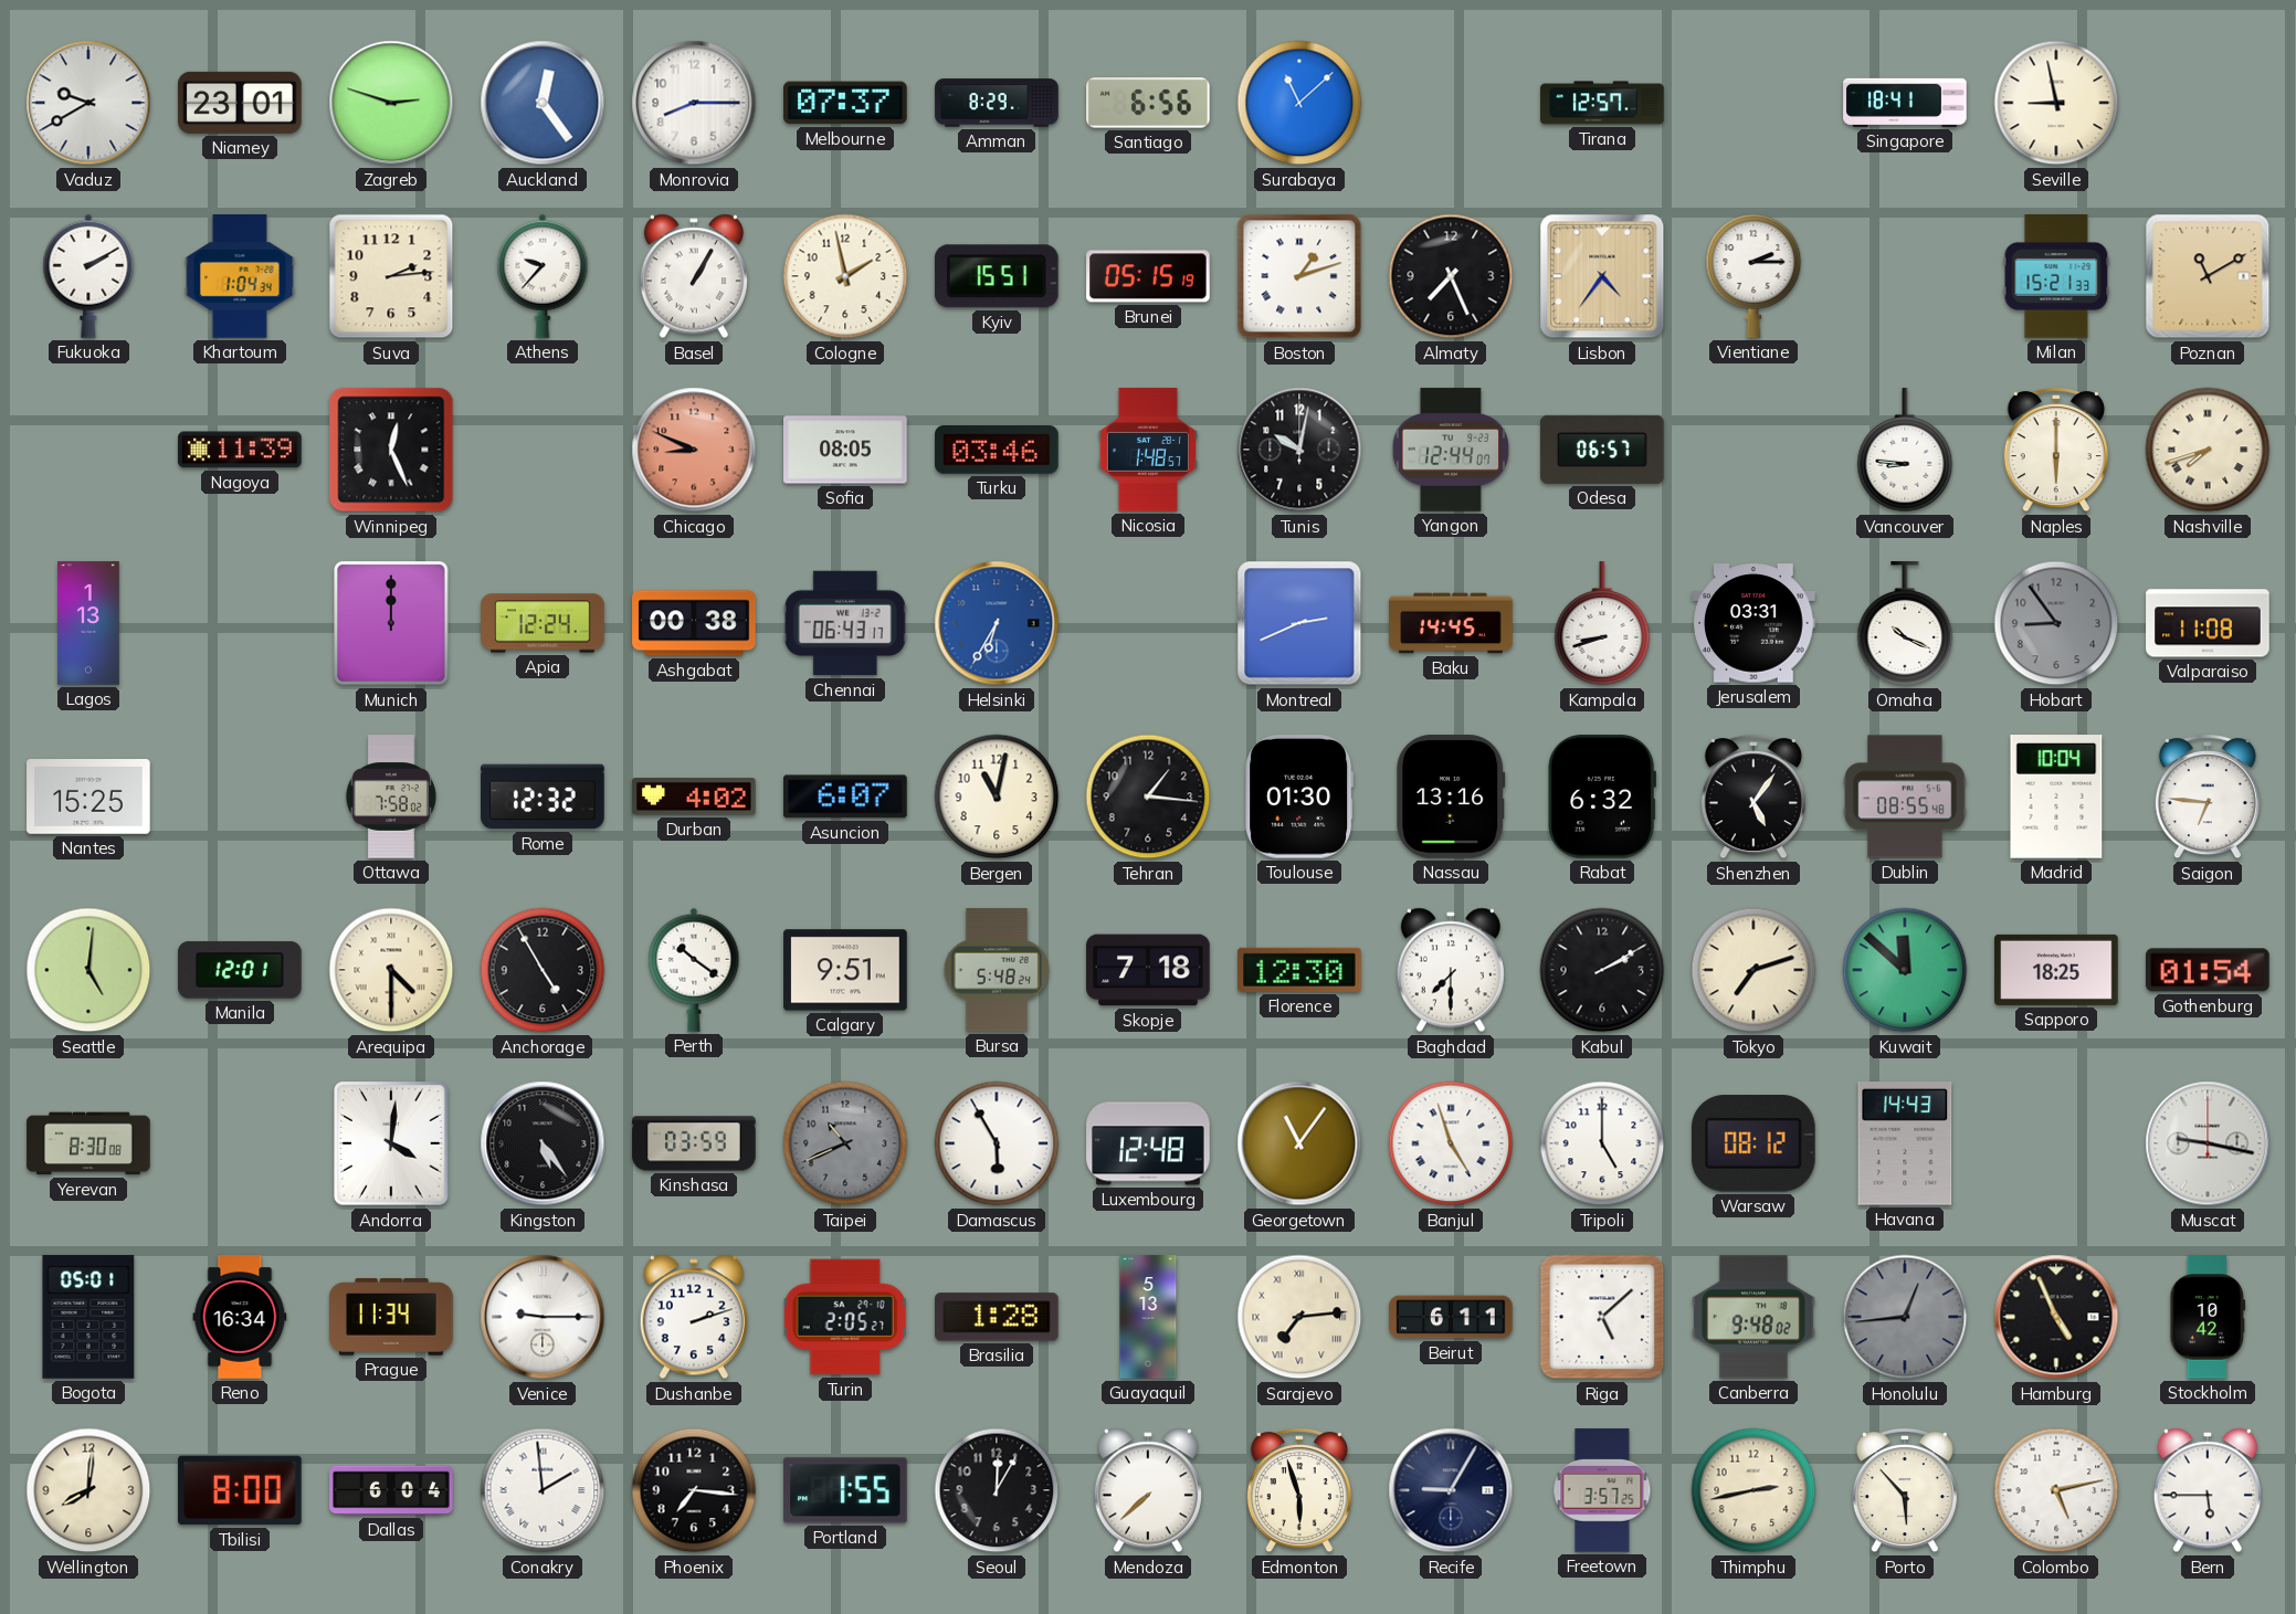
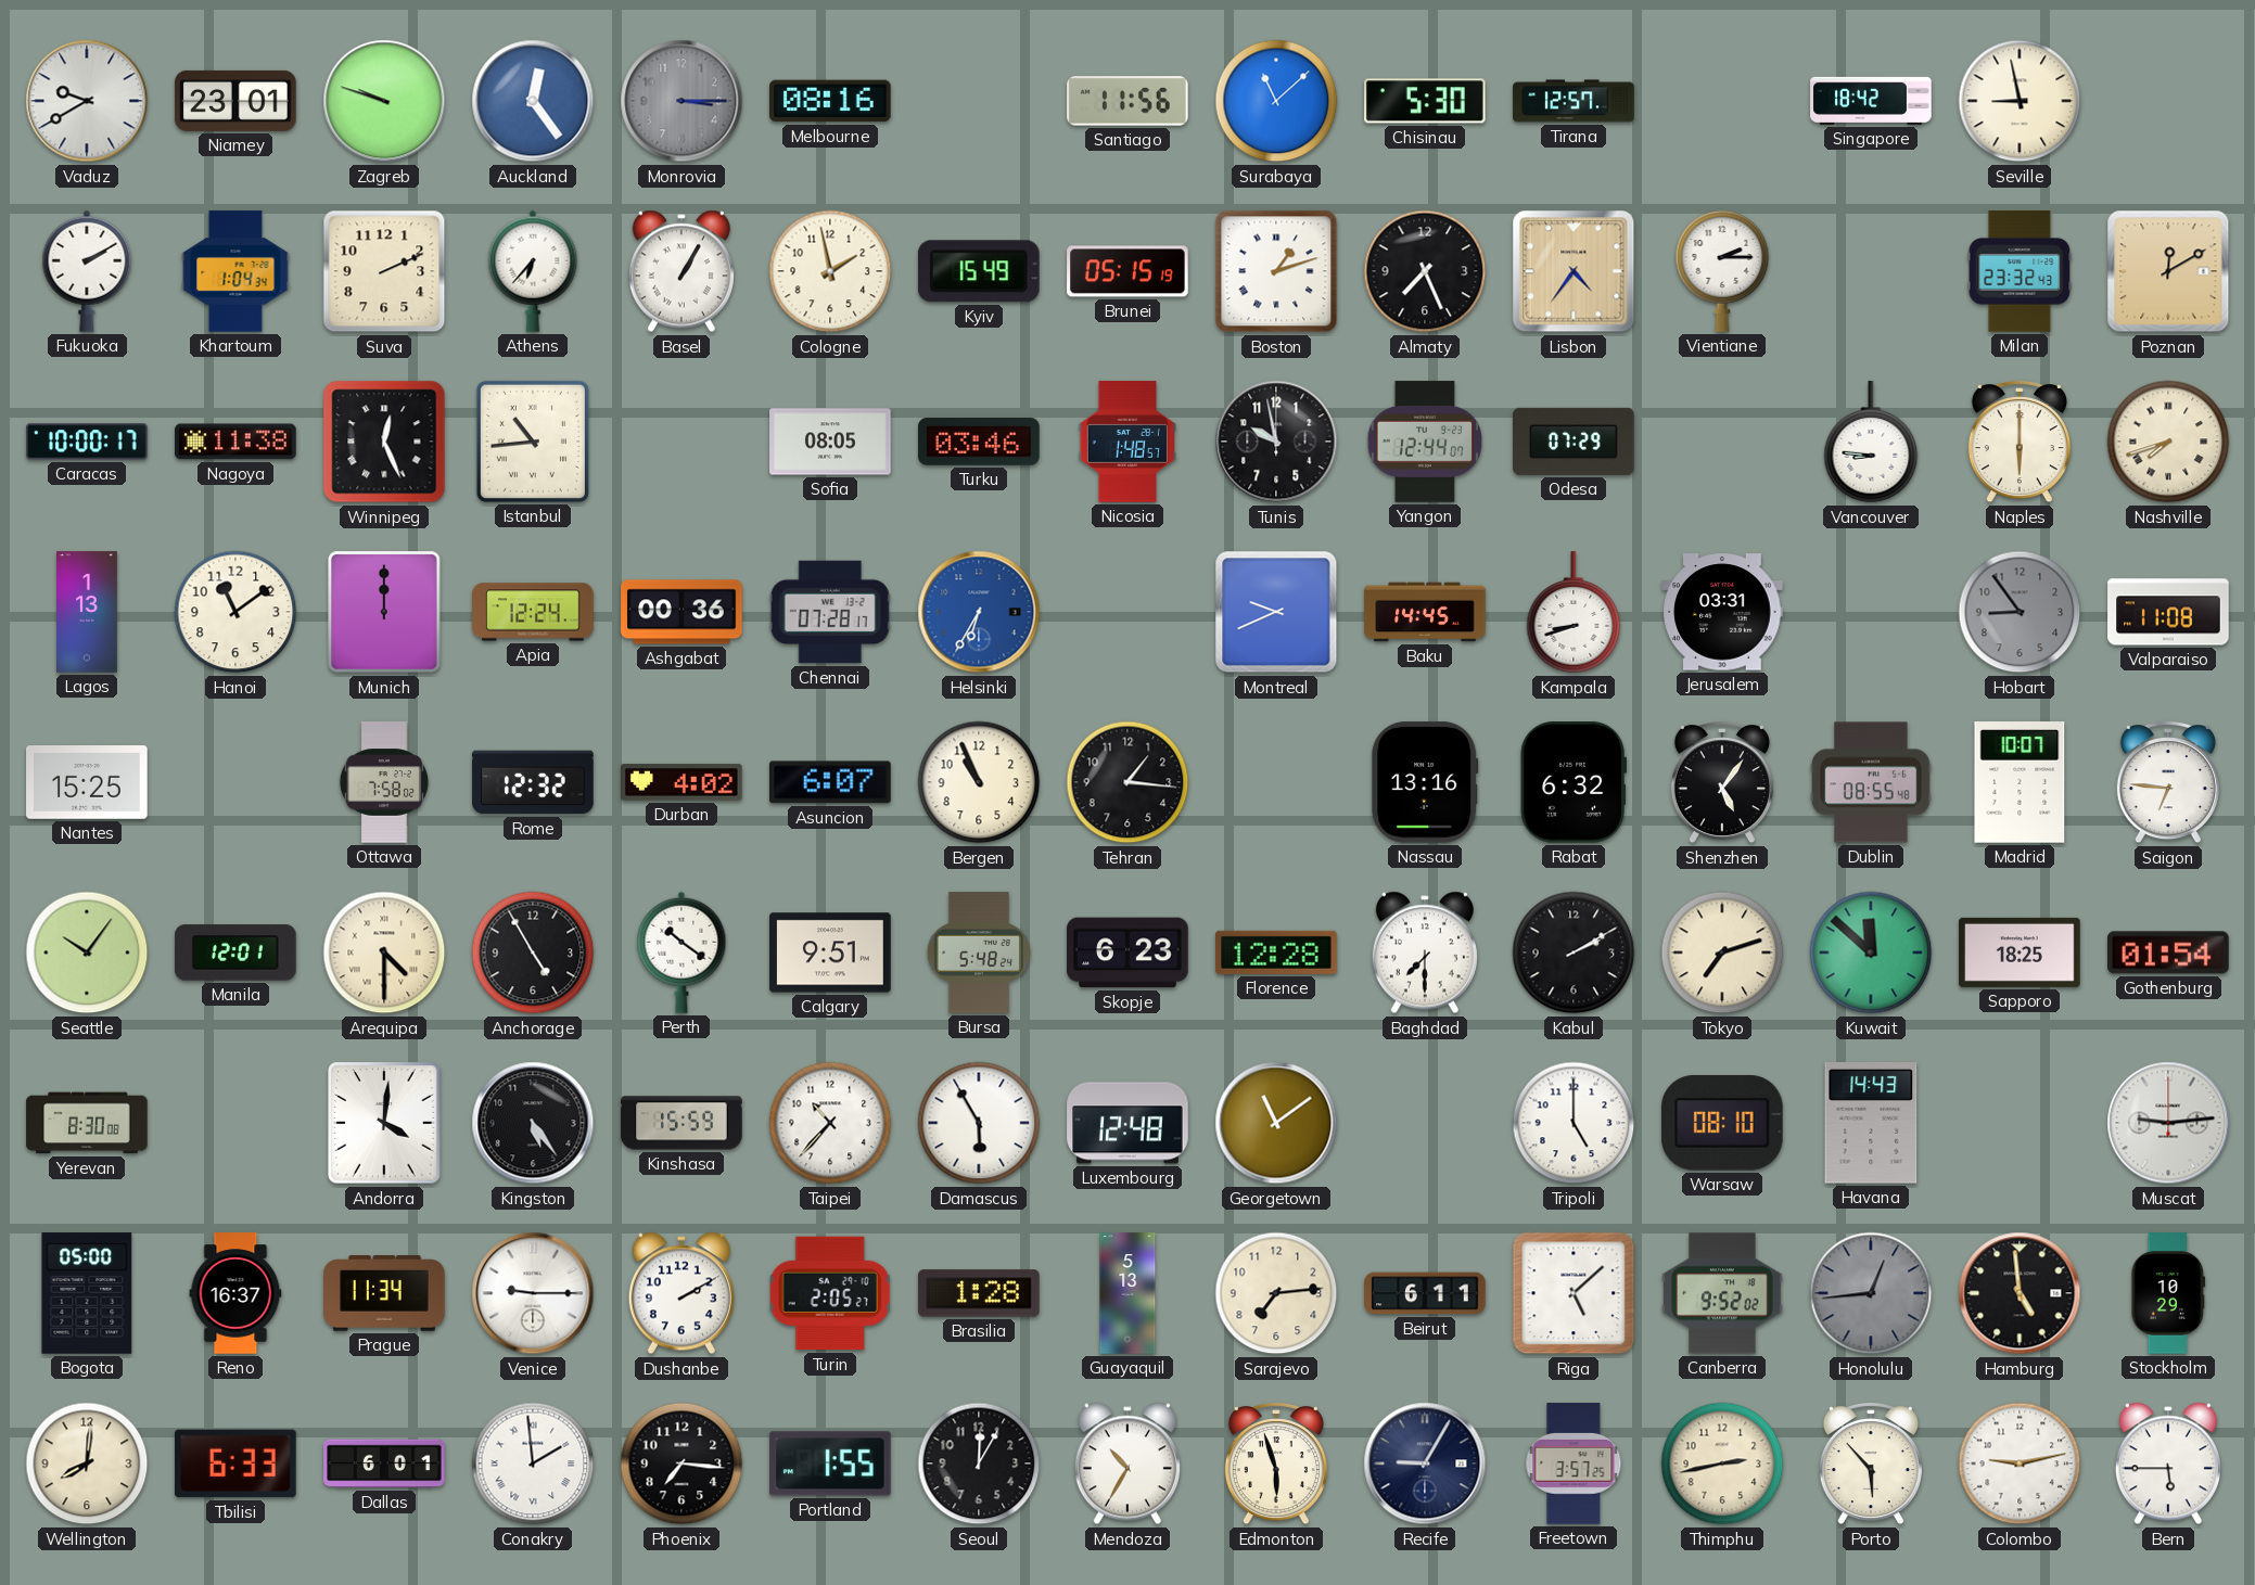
Zagreb: 2:48 -> 9:48
Monrovia: 8:15 -> 3:15
Monrovia dial: white -> grey
Melbourne: 07:37 -> 08:16
Amman: 8:29 -> none
Santiago: 6:56 -> 11:56
Chisinau: none -> 5:30
Singapore: 18:41 -> 18:42
Suva: 2:14 -> 2:11
Athens: 9:37 -> 6:37
Kyiv: 15:51 -> 15:49
Milan: 15:21 -> 23:32
Poznan: 11:10 -> 12:10
Caracas: none -> 10:00
Nagoya: 11:39 -> 11:38
Istanbul: none -> 10:44
Chicago: 8:49 -> none
Tunis: 10:02 -> 9:58
Odesa: 06:57 -> 07:29
Hanoi: none -> 11:09
Ashgabat: 00:38 -> 00:36
Chennai: 06:43 -> 07:28
Montreal: 2:41 -> 9:41
Omaha: 10:19 -> none
Bergen: 11:02 -> 10:56
Toulouse: 01:30 -> none
Madrid: 10:04 -> 10:07
Seattle: 5:01 -> 10:06
Skopje: 7:18 -> 6:23
Florence: 12:30 -> 12:28
Kinshasa: 03:59 -> 15:59
Taipei: 10:41 -> 10:37
Taipei dial: grey -> white
Georgetown: 11:06 -> 11:09
Banjul: 4:57 -> none
Warsaw: 08:12 -> 08:10
Muscat: 9:17 -> 9:14
Bogota: 05:01 -> 05:00
Reno: 16:34 -> 16:37
Dushanbe: 2:12 -> 2:10
Sarajevo numerals: Roman -> Arabic
Canberra: 9:48 -> 9:52
Hamburg: 4:56 -> 4:59
Stockholm: 10:42 -> 10:29
Tbilisi: 8:00 -> 6:33
Dallas: 6:04 -> 6:01
Mendoza: 7:38 -> 10:35
Colombo: 5:13 -> 9:13
